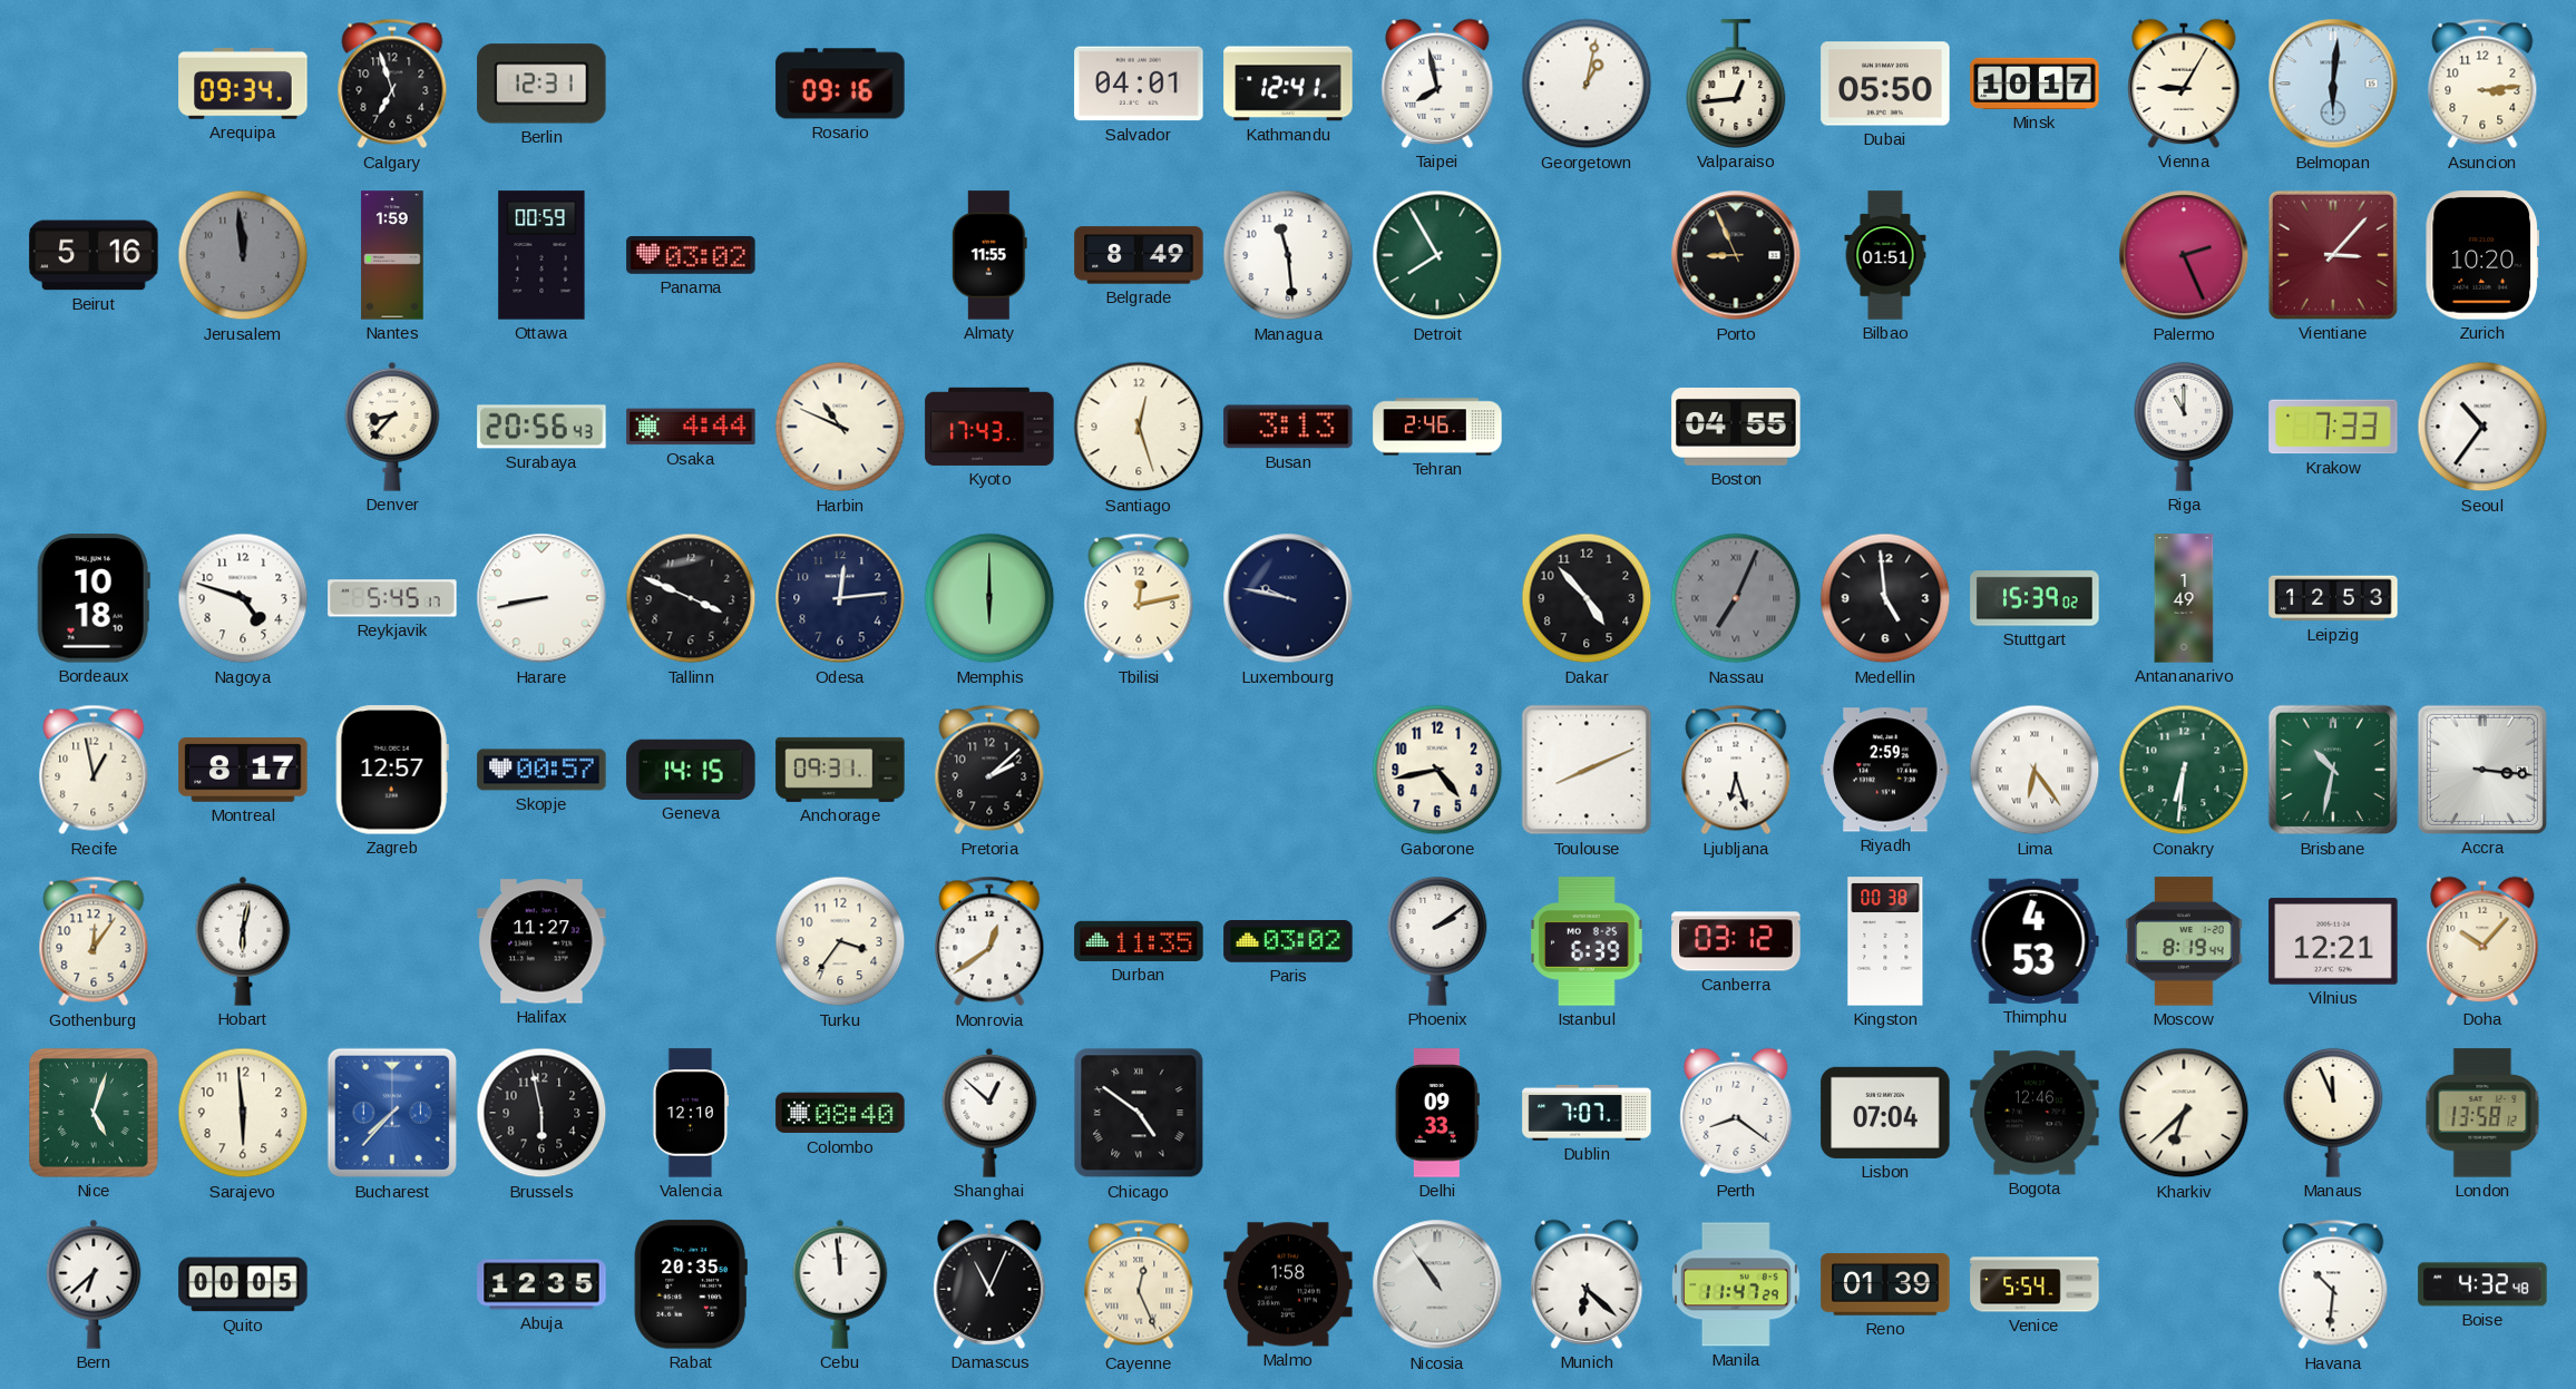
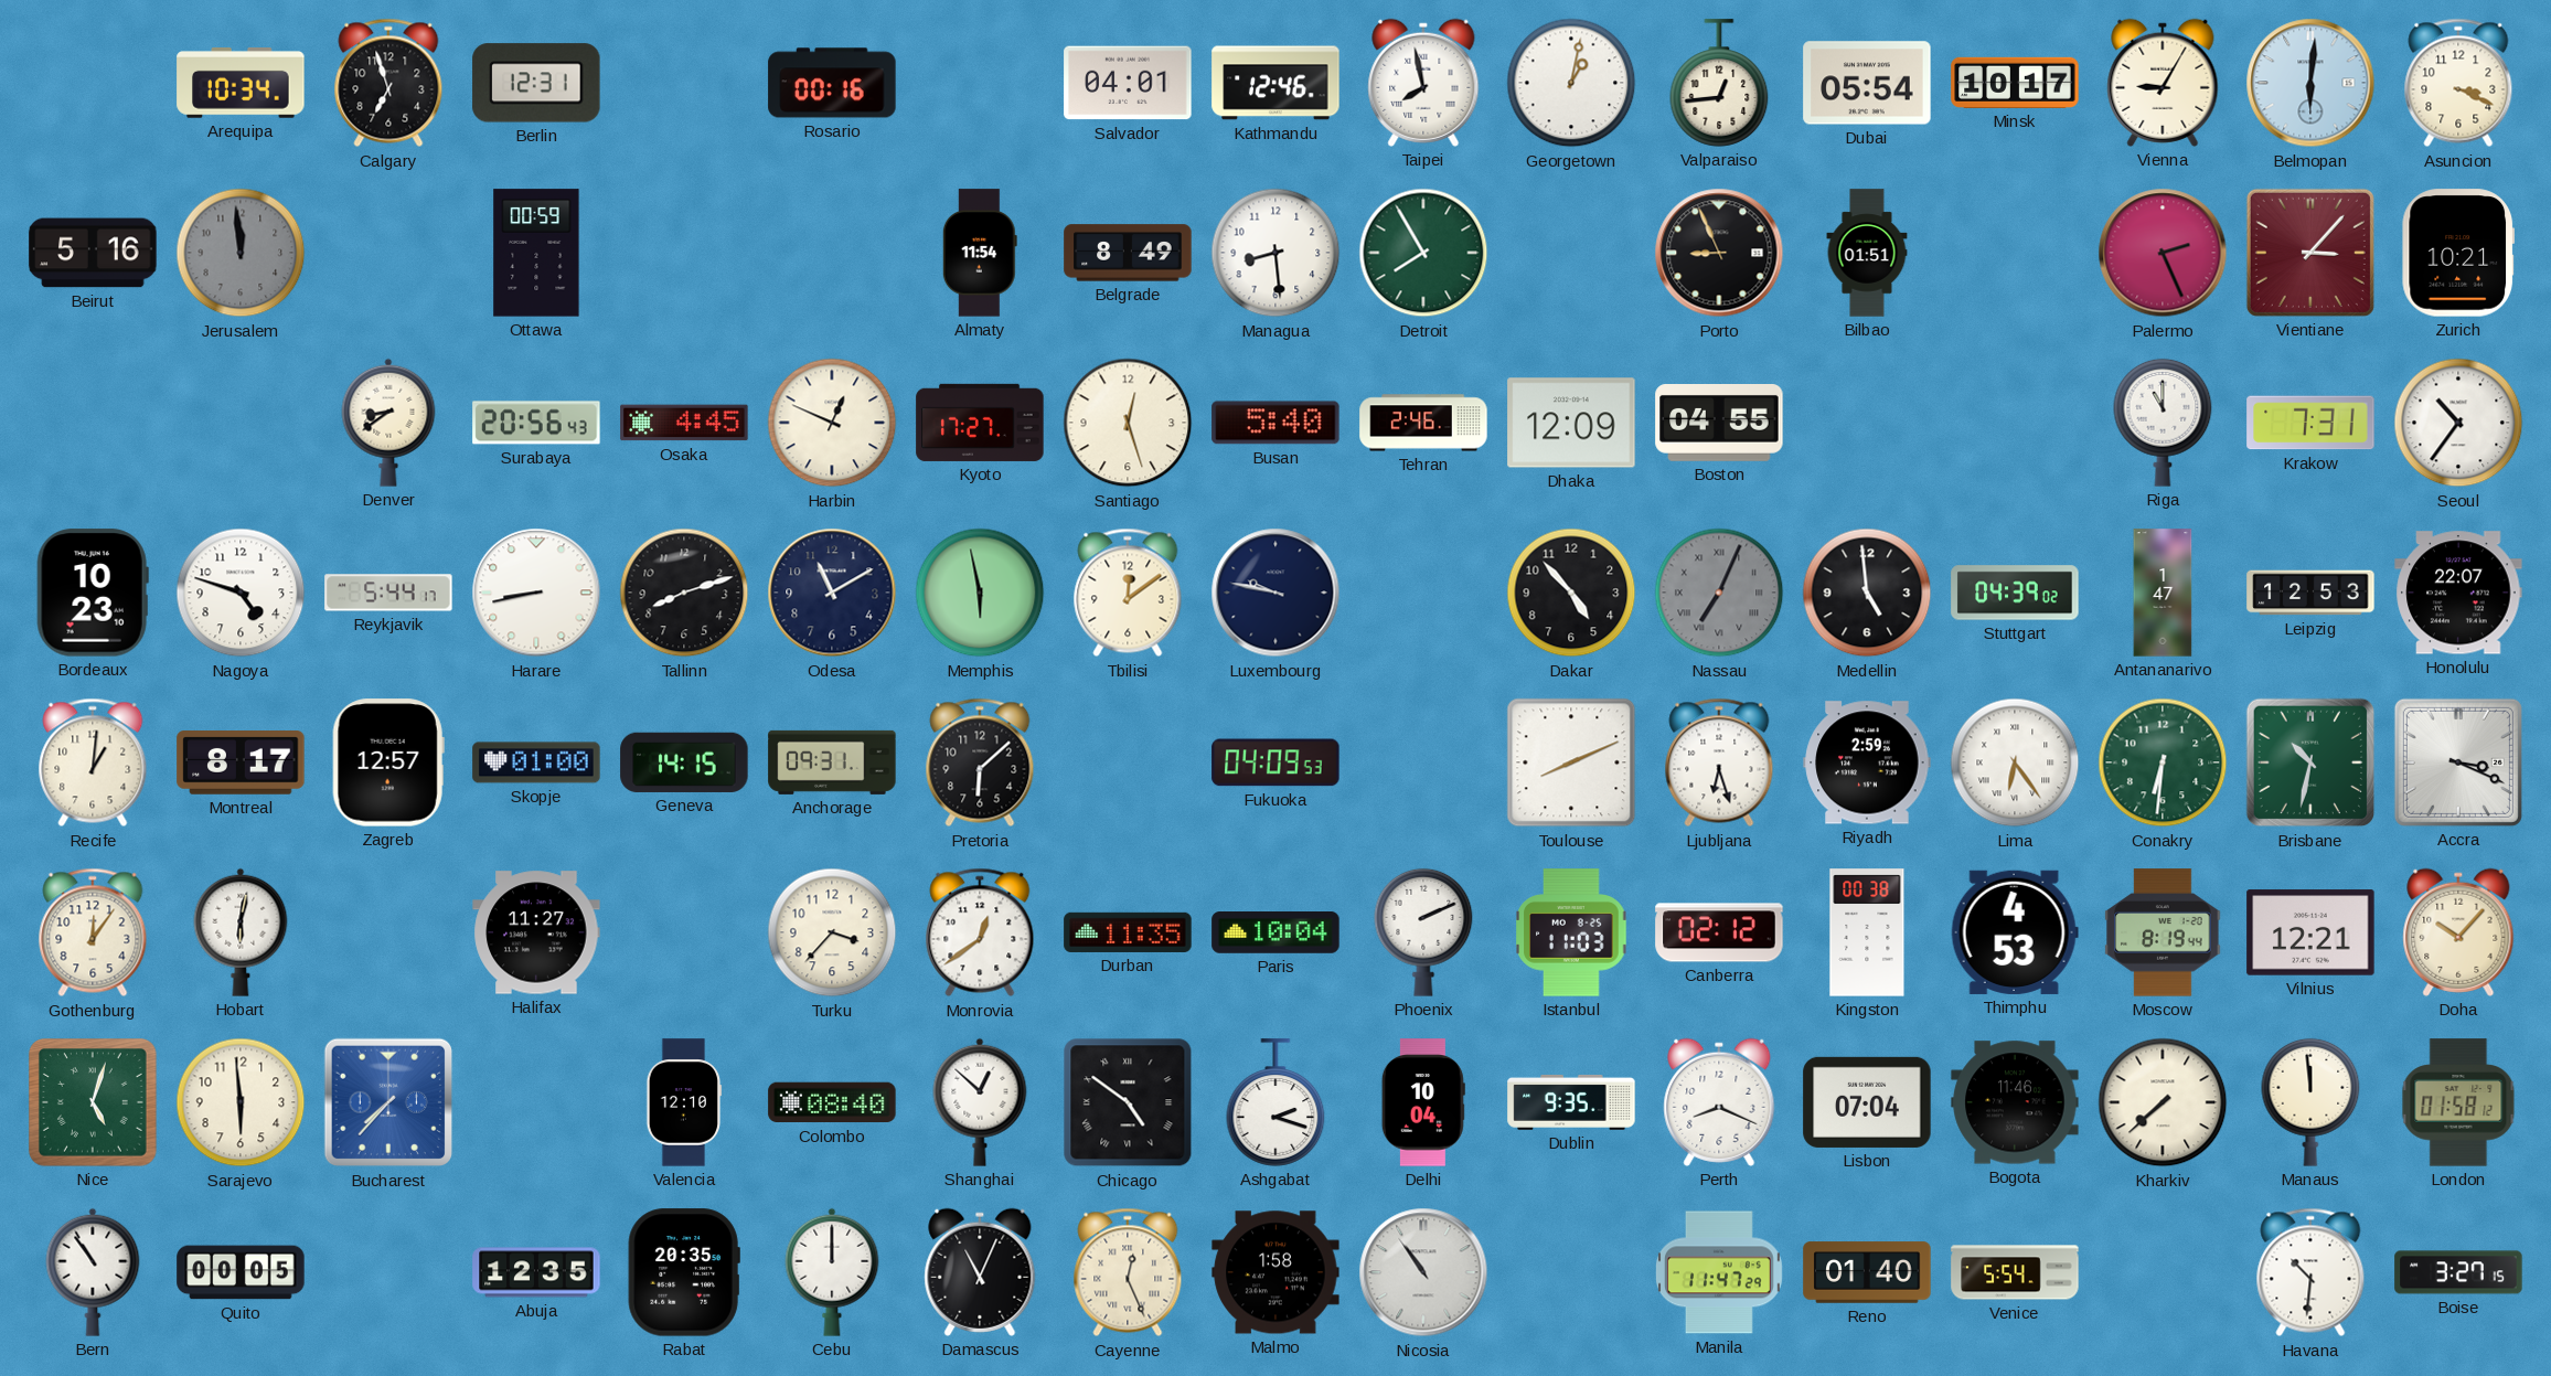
Arequipa: 09:34 -> 10:34
Rosario: 09:16 -> 00:16
Kathmandu: 12:41 -> 12:46
Dubai: 05:50 -> 05:54
Asuncion: 3:14 -> 3:19
Nantes: 1:59 -> none
Panama: 03:02 -> none
Almaty: 11:55 -> 11:54
Managua: 11:29 -> 8:29
Zurich: 10:20 -> 10:21
Denver: 8:37 -> 8:39
Osaka: 4:44 -> 4:45
Harbin: 10:49 -> 12:49
Kyoto: 17:43 -> 17:27
Busan: 3:13 -> 5:40
Dhaka: none -> 12:09
Krakow: 7:33 -> 7:31
Bordeaux: 10:18 -> 10:23
Reykjavik: 5:45 -> 5:44
Tallinn: 3:49 -> 8:12
Odesa: 12:14 -> 11:10
Memphis: 6:00 -> 5:58
Tbilisi: 12:13 -> 12:09
Stuttgart: 15:39 -> 04:39
Antananarivo: 1:49 -> 1:47
Honolulu: none -> 22:07
Recife: 12:58 -> 1:01
Skopje: 00:57 -> 01:00
Pretoria: 2:08 -> 6:08
Fukuoka: none -> 04:09
Gaborone: 4:43 -> none
Accra: 3:16 -> 3:19
Turku: 3:36 -> 3:37
Paris: 03:02 -> 10:04
Phoenix: 2:09 -> 2:11
Istanbul: 6:39 -> 11:03
Canberra: 03:12 -> 02:12
Brussels: 5:58 -> none
Ashgabat: none -> 2:18
Delhi: 09:33 -> 10:04
Dublin: 7:07 -> 9:35
Perth: 8:21 -> 8:19
Bogota: 12:46 -> 11:46
Kharkiv: 6:38 -> 7:38
Manaus: 11:56 -> 11:59
London: 13:58 -> 01:58
Bern: 6:38 -> 10:54
Cebu: 11:59 -> 12:00
Munich: 6:22 -> none
Reno: 01:39 -> 01:40
Boise: 4:32 -> 3:27
